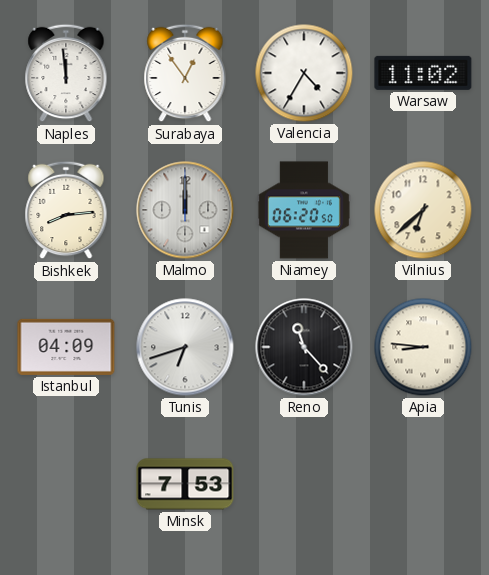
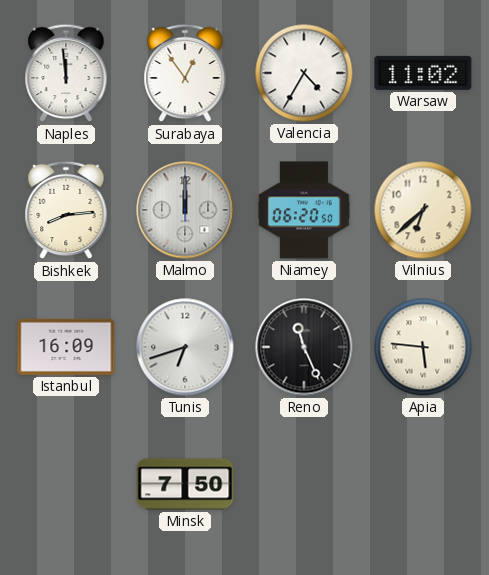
Istanbul: 04:09 -> 16:09
Reno: 11:23 -> 11:26
Apia: 8:46 -> 5:46
Minsk: 7:53 -> 7:50
